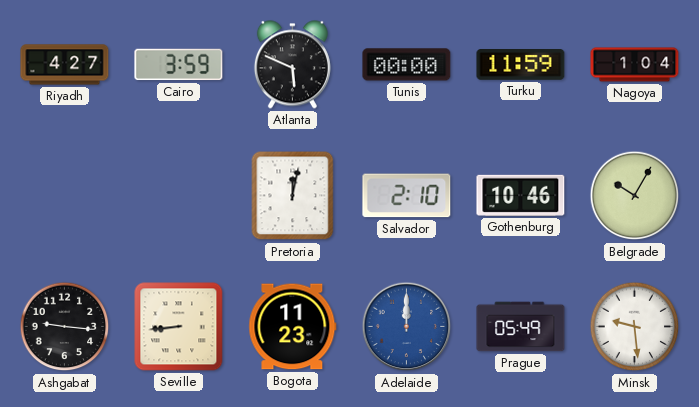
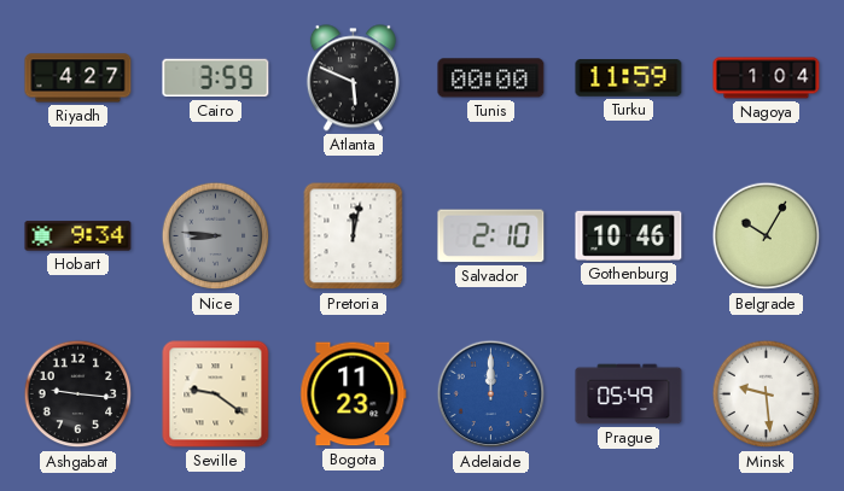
Hobart: none -> 9:34
Nice: none -> 8:46
Seville: 8:44 -> 9:21
